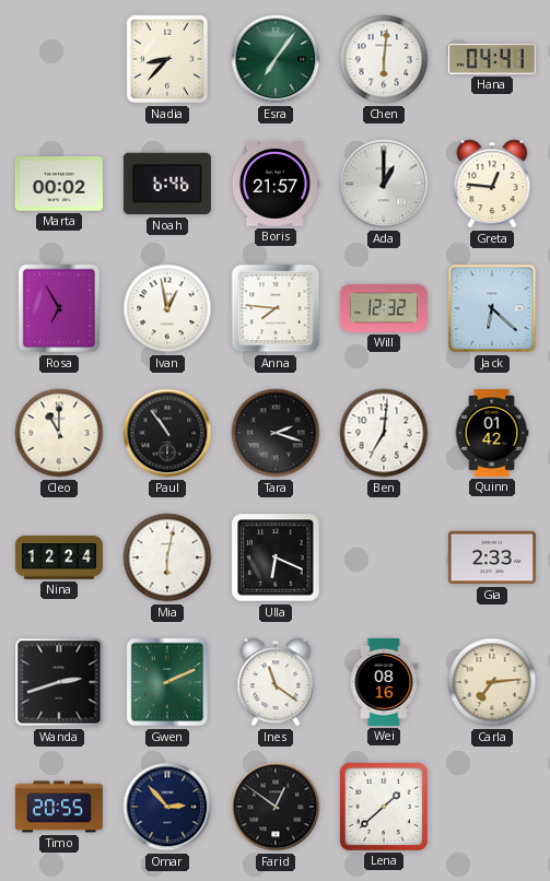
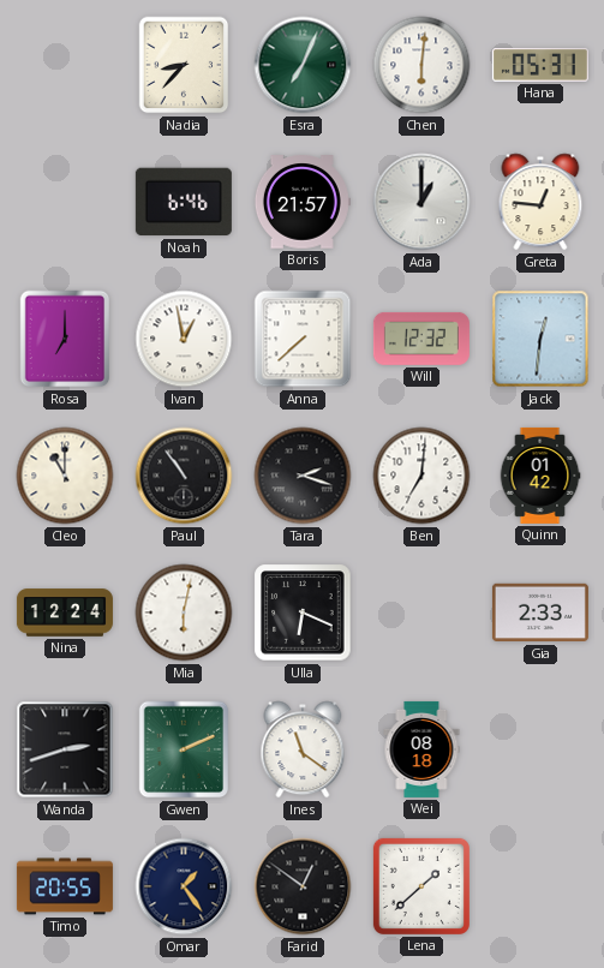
Esra: 7:06 -> 7:04
Hana: 04:41 -> 05:31
Marta: 00:02 -> none
Rosa: 6:55 -> 7:00
Anna: 7:46 -> 7:38
Jack: 6:22 -> 12:31
Wei: 08:16 -> 08:18
Carla: 7:14 -> none
Omar: 2:53 -> 1:24
